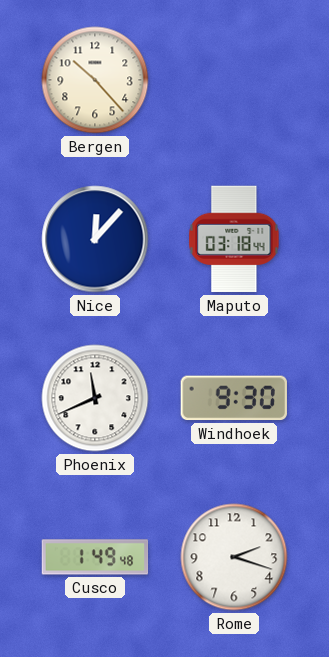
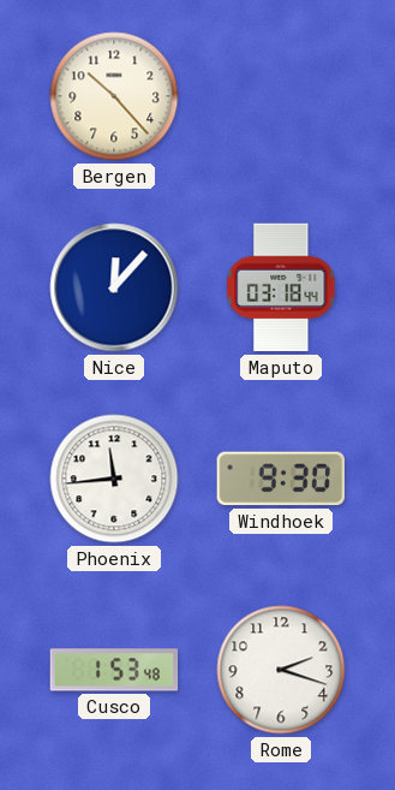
Phoenix: 11:41 -> 11:44
Cusco: 1:49 -> 1:53
